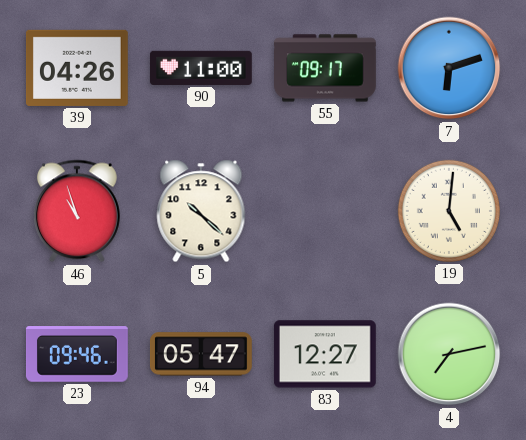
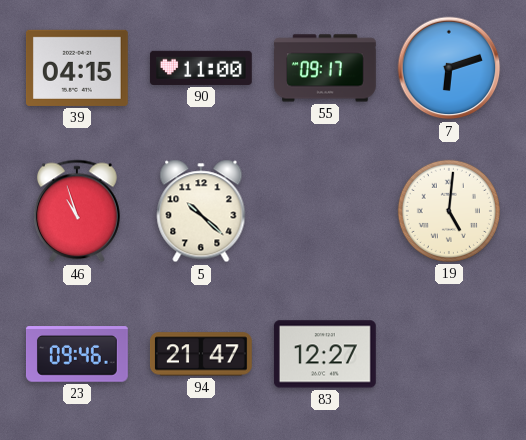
39: 04:26 -> 04:15
94: 05:47 -> 21:47
4: 7:13 -> none
